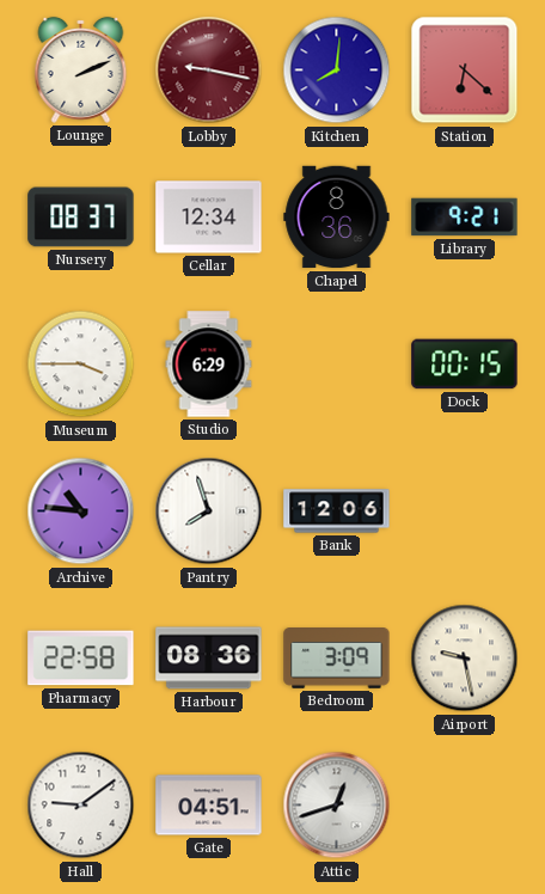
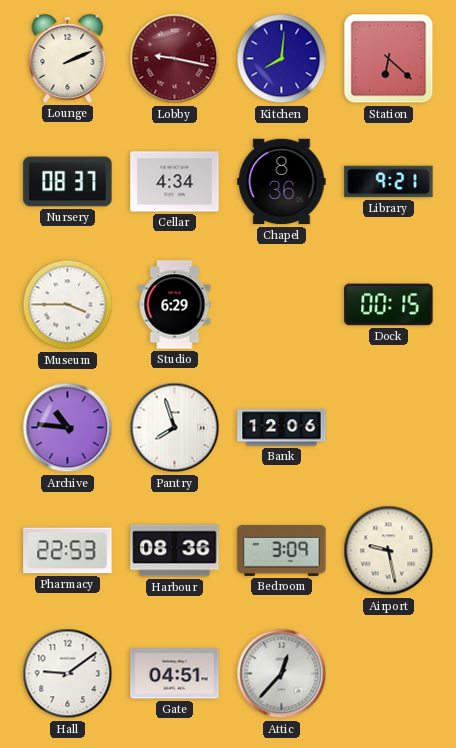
Cellar: 12:34 -> 4:34
Pharmacy: 22:58 -> 22:53
Attic: 12:42 -> 12:37
